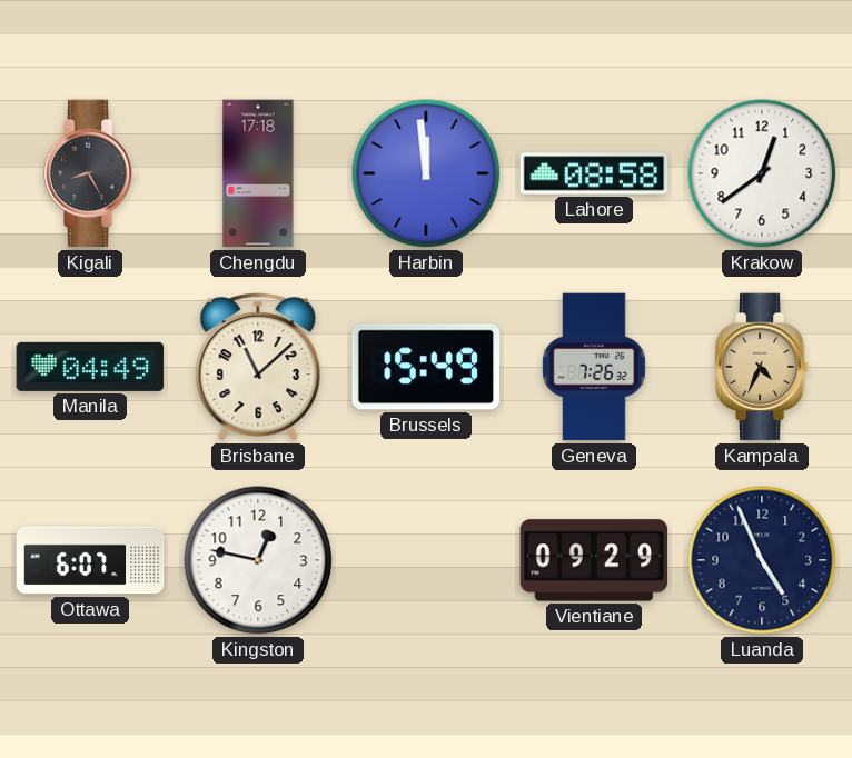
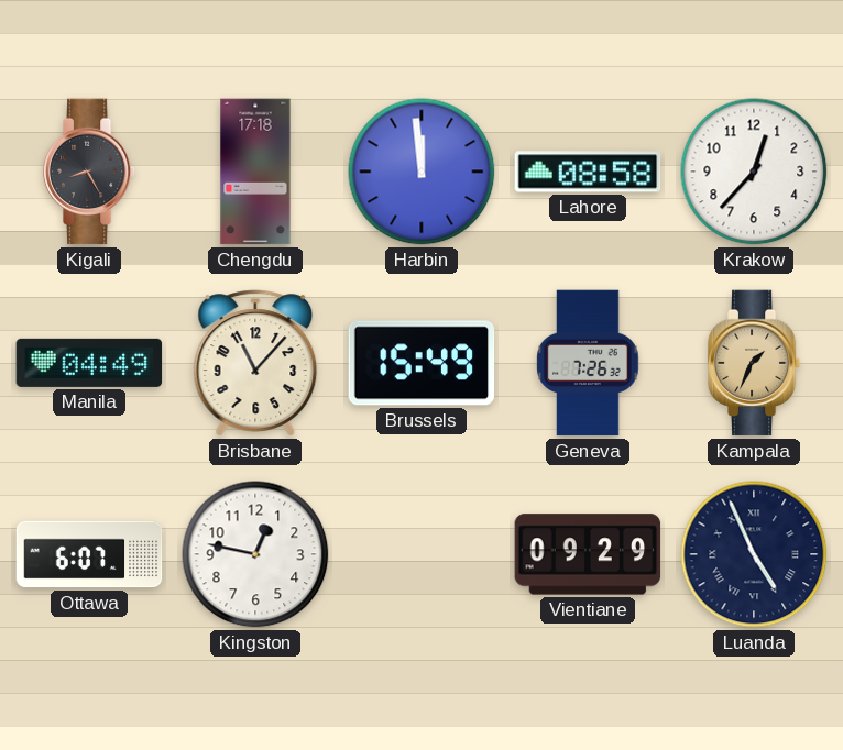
Krakow: 12:39 -> 12:37
Brisbane: 11:08 -> 11:07
Kampala: 4:34 -> 1:34
Luanda numerals: Arabic -> Roman
